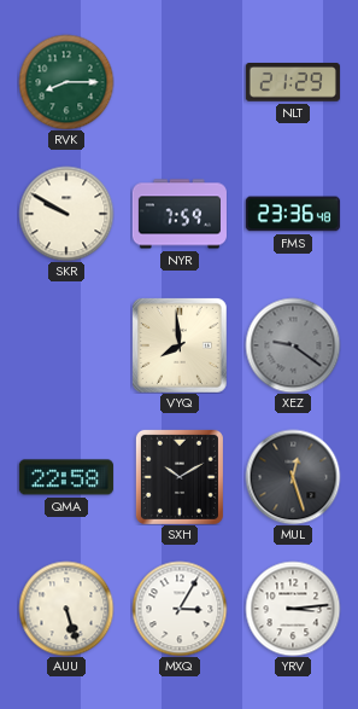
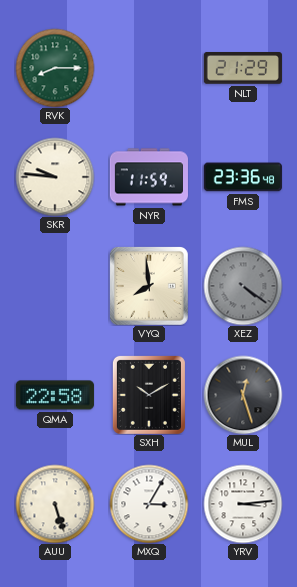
SKR: 9:50 -> 9:46
NYR: 7:59 -> 11:59
XEZ: 9:21 -> 4:21
